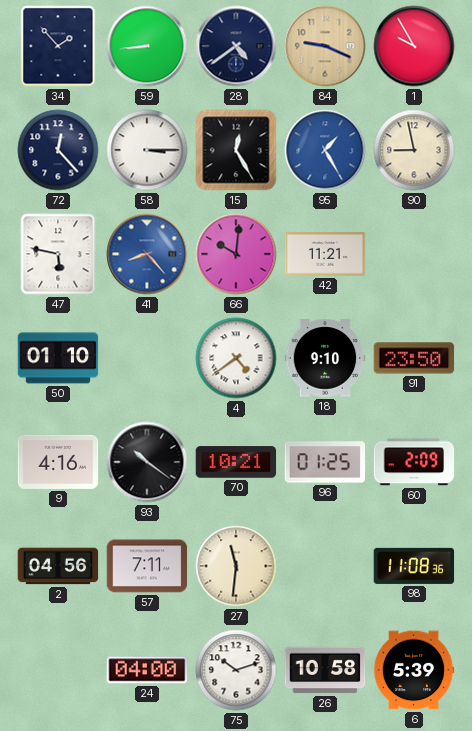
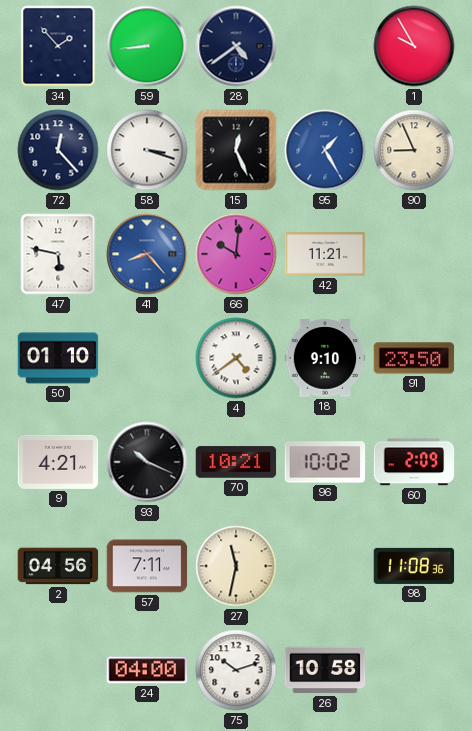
84: 9:19 -> none
58: 3:15 -> 3:18
15: 12:25 -> 12:26
90: 8:58 -> 8:56
9: 4:16 -> 4:21
93: 10:21 -> 10:19
96: 01:25 -> 10:02
27: 11:31 -> 11:32
6: 5:39 -> none
